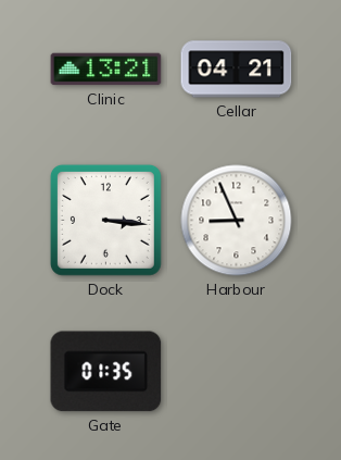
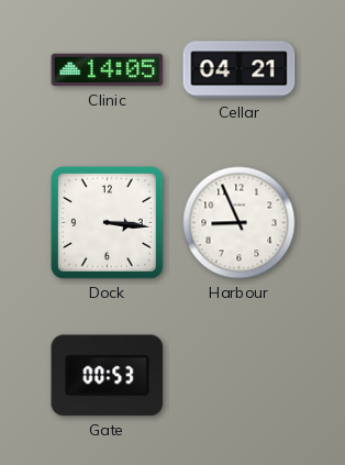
Clinic: 13:21 -> 14:05
Gate: 01:35 -> 00:53
